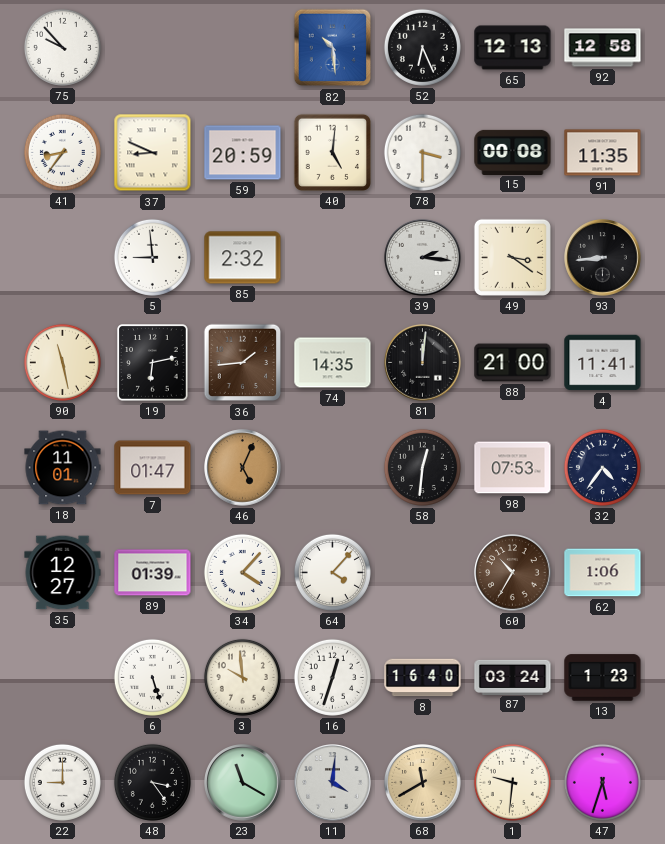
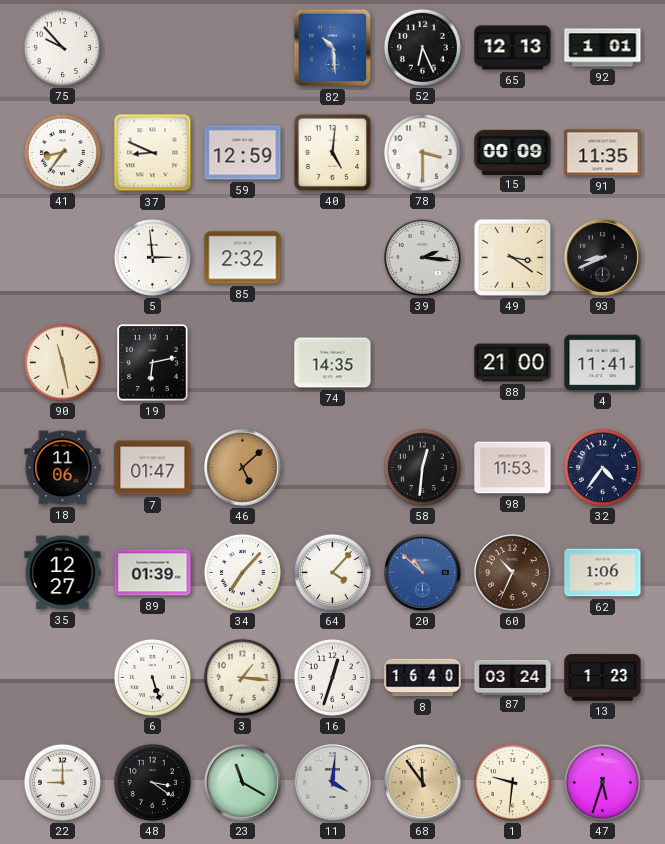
92: 12:58 -> 1:01
59: 20:59 -> 12:59
15: 00:08 -> 00:09
5: 8:59 -> 2:59
93: 8:44 -> 8:41
36: 1:44 -> none
81: 12:01 -> none
18: 11:01 -> 11:06
46: 5:04 -> 5:08
98: 07:53 -> 11:53
34: 4:07 -> 7:07
20: none -> 10:52
60: 10:35 -> 10:34
3: 9:59 -> 1:16
48: 3:24 -> 3:21
68: 11:40 -> 11:54
